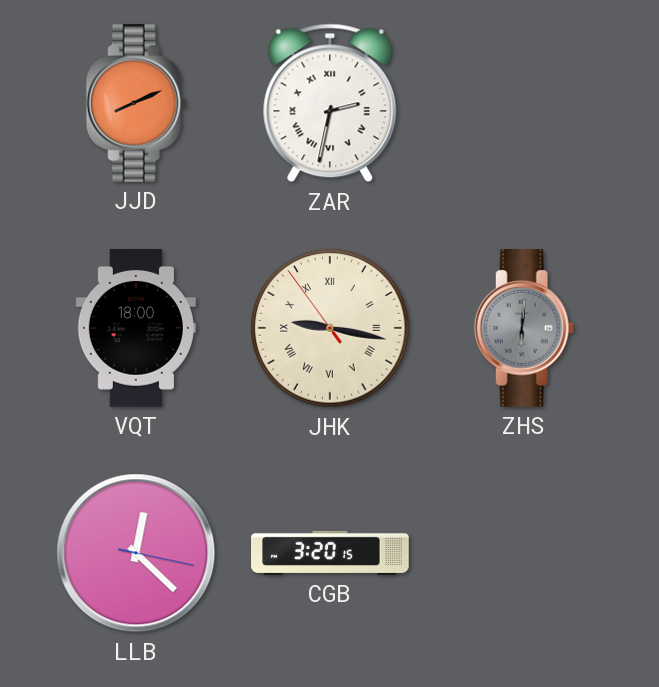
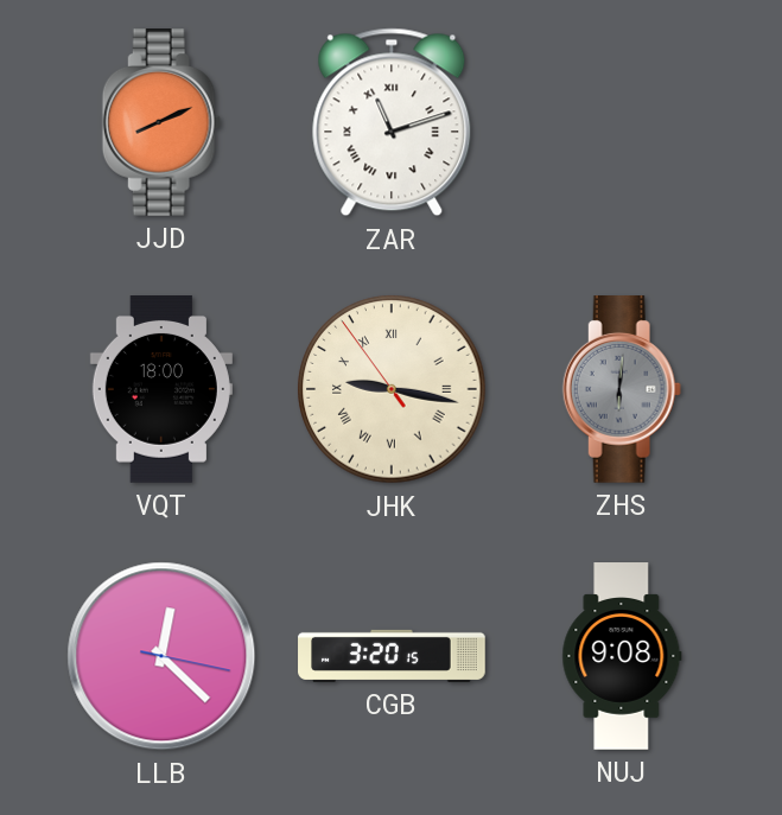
ZAR: 2:32 -> 11:12
NUJ: none -> 9:08
